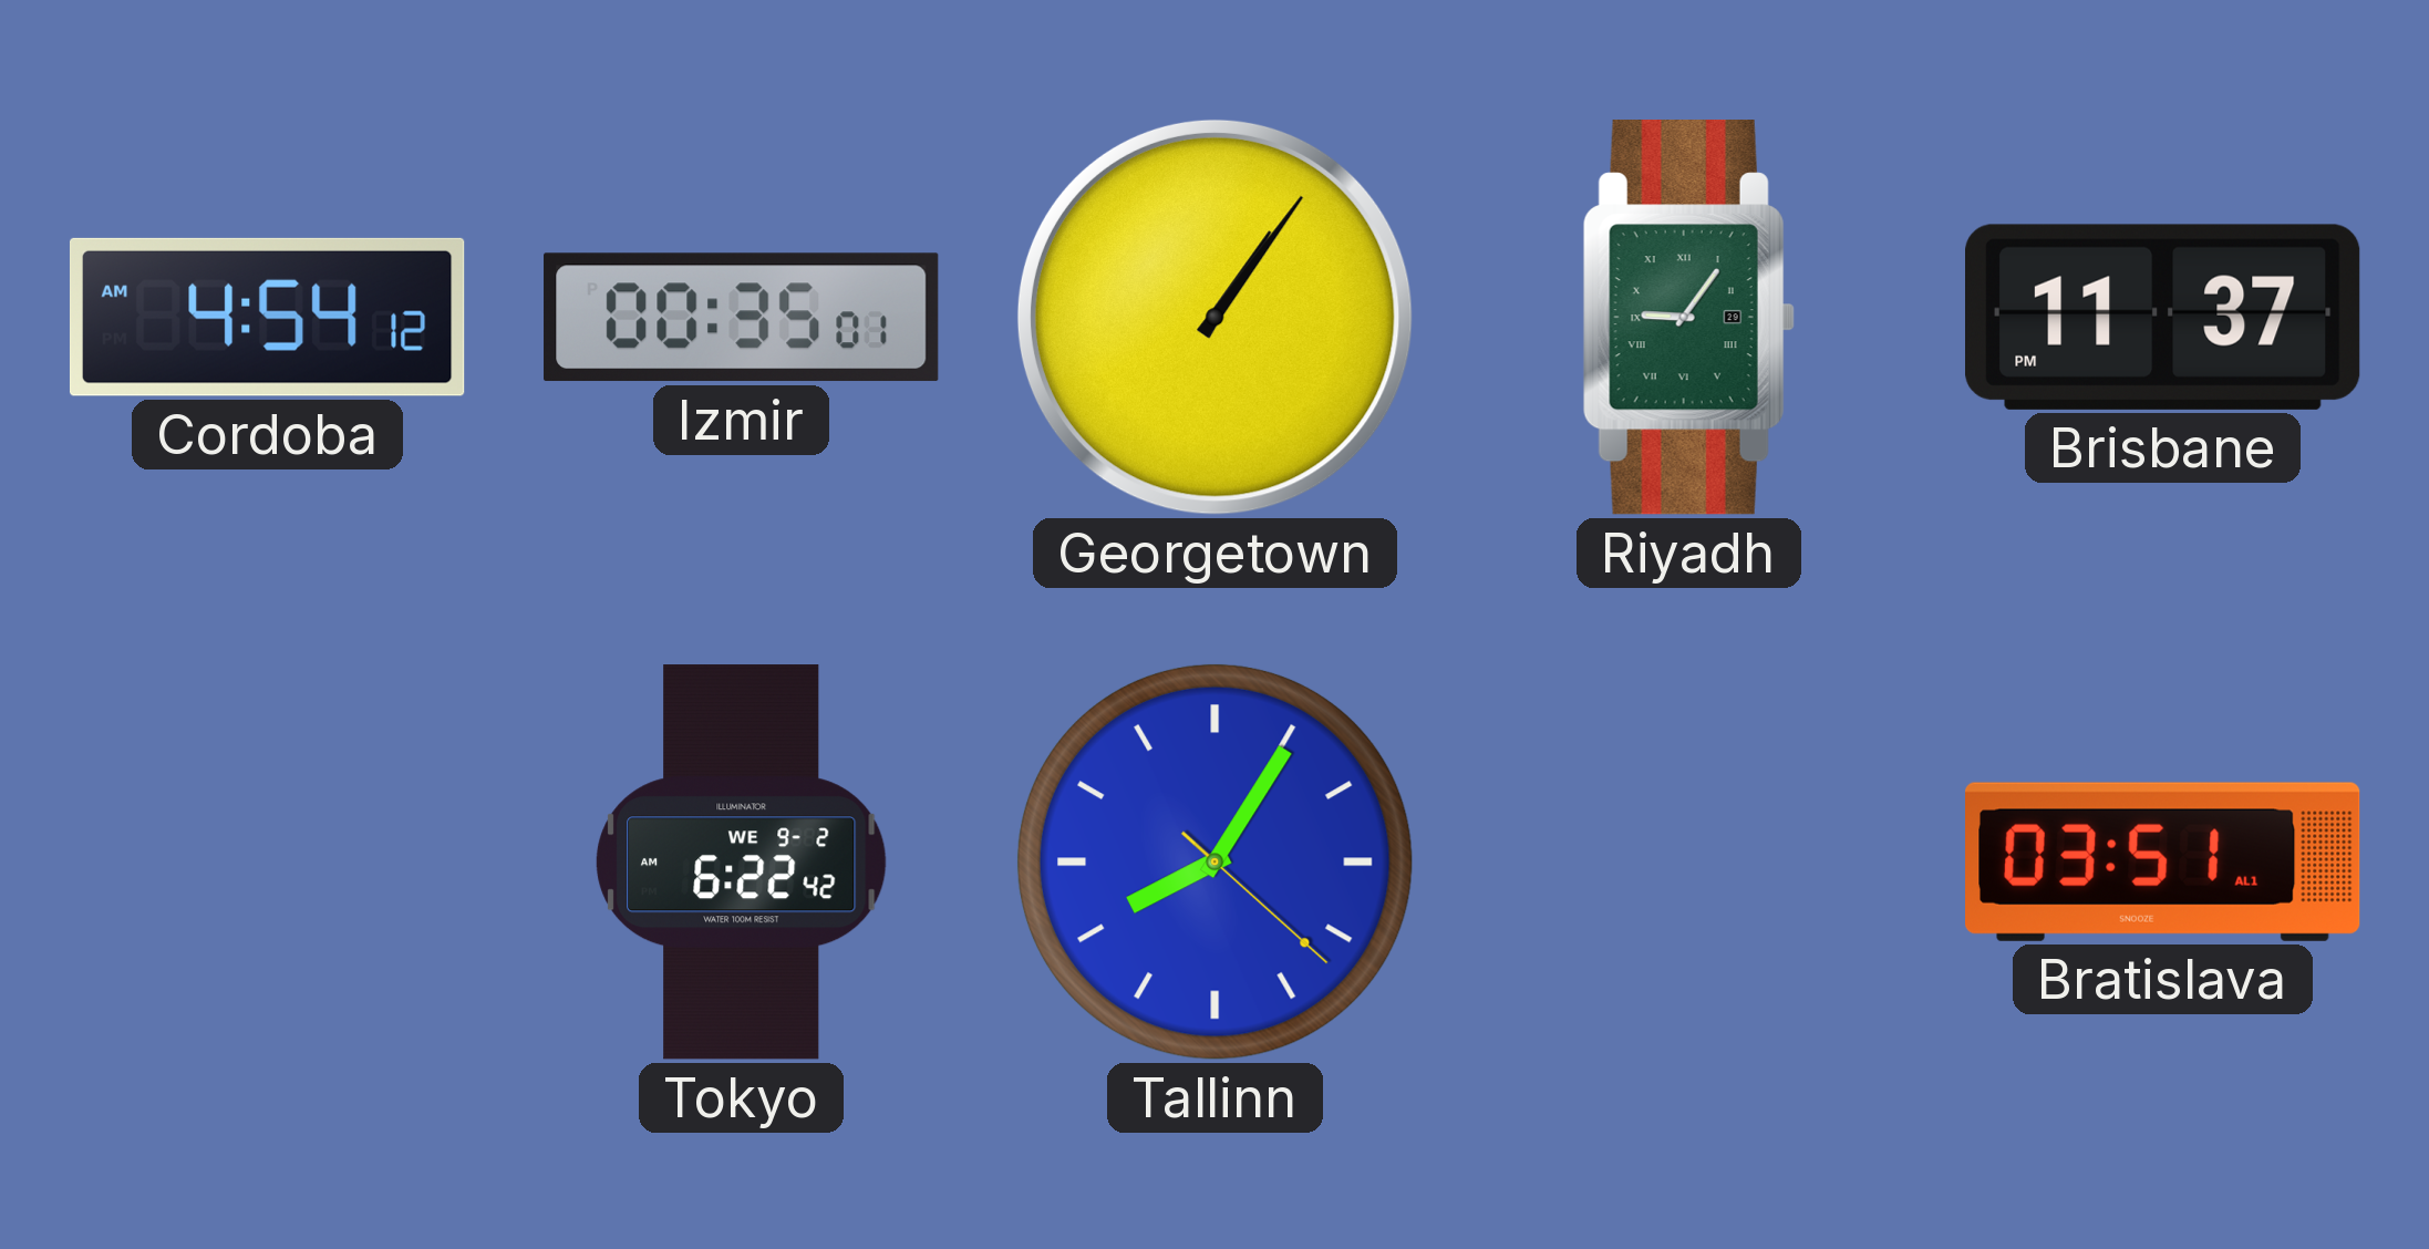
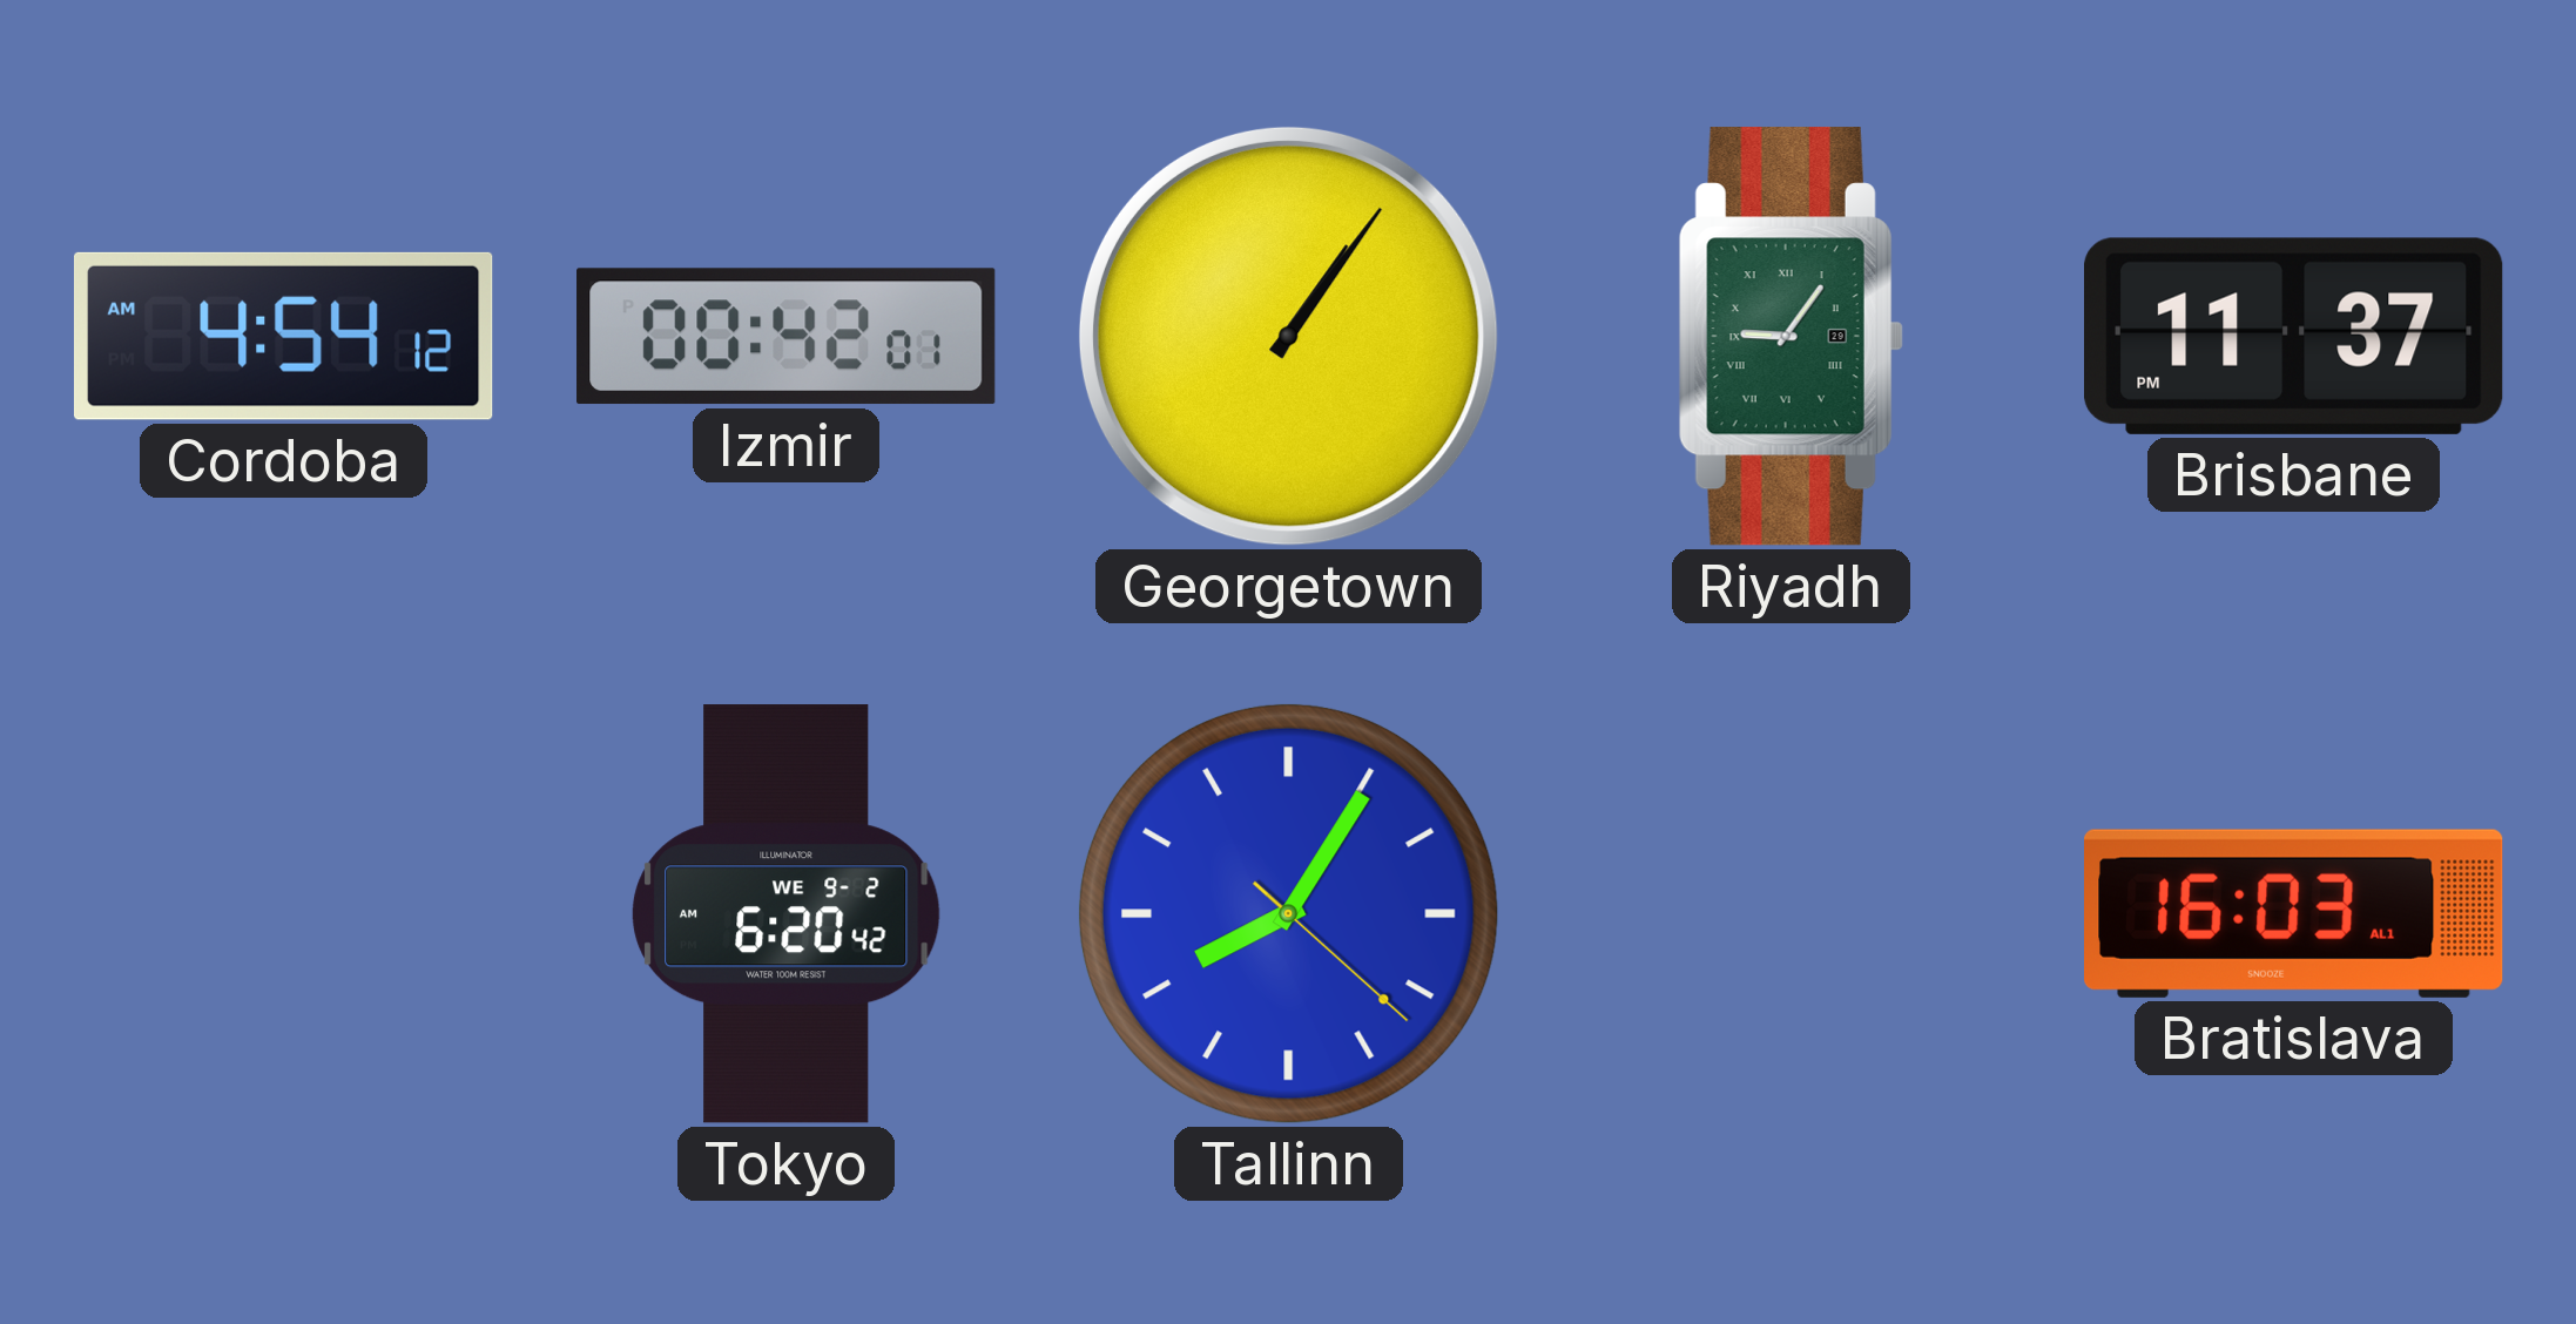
Izmir: 00:35 -> 00:42
Tokyo: 6:22 -> 6:20
Bratislava: 03:51 -> 16:03
